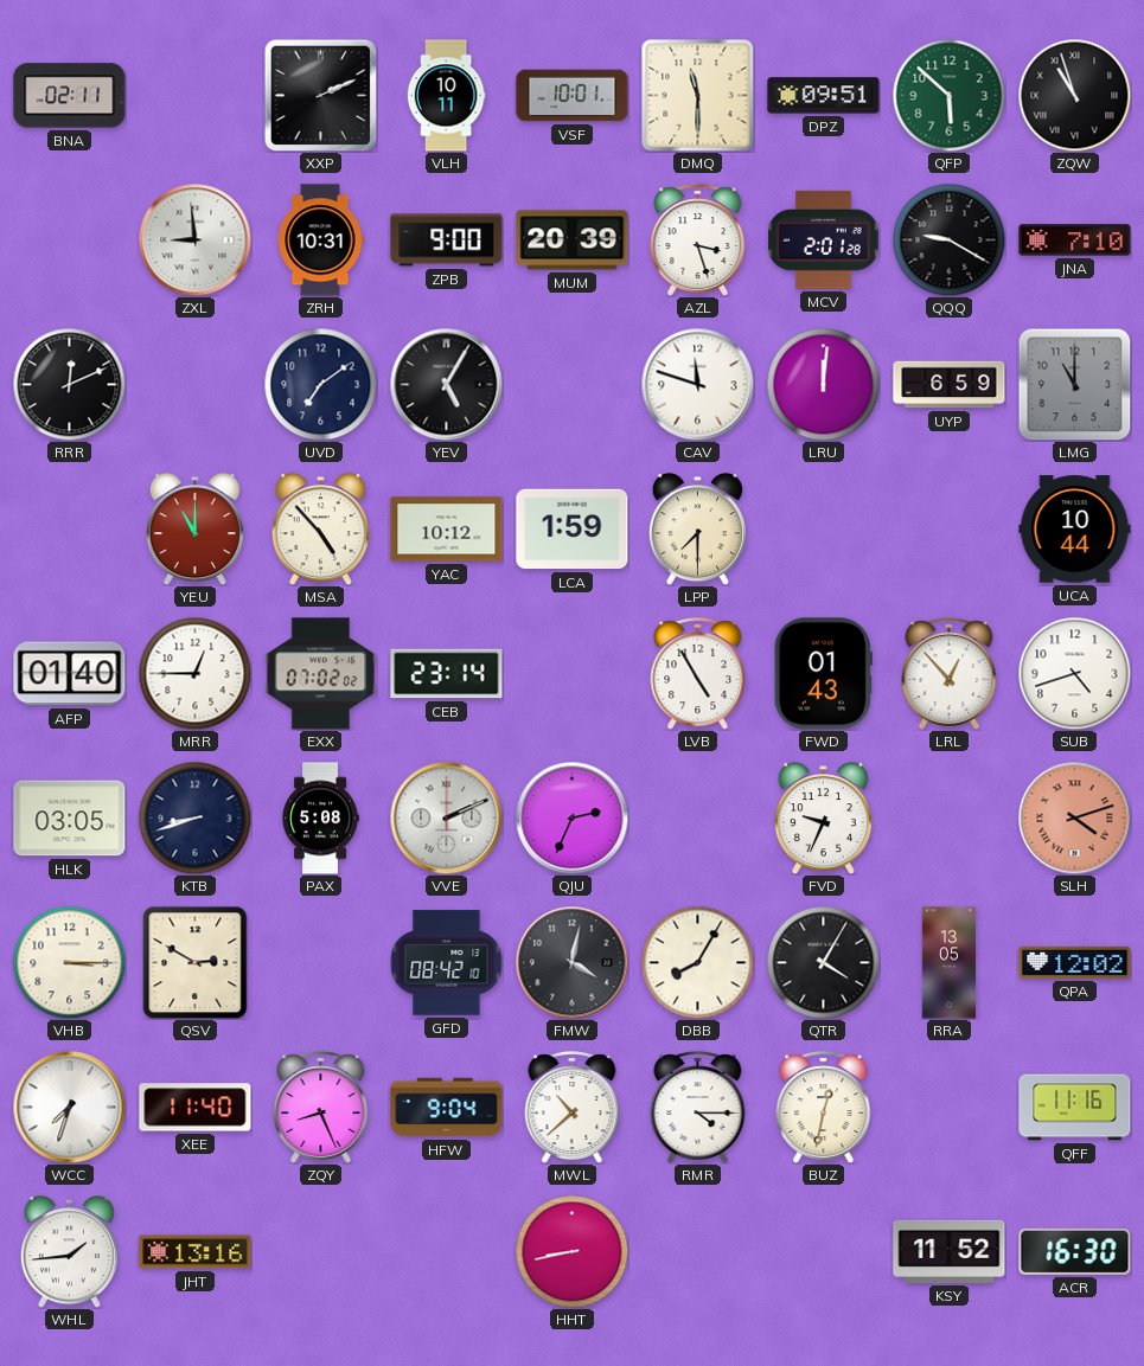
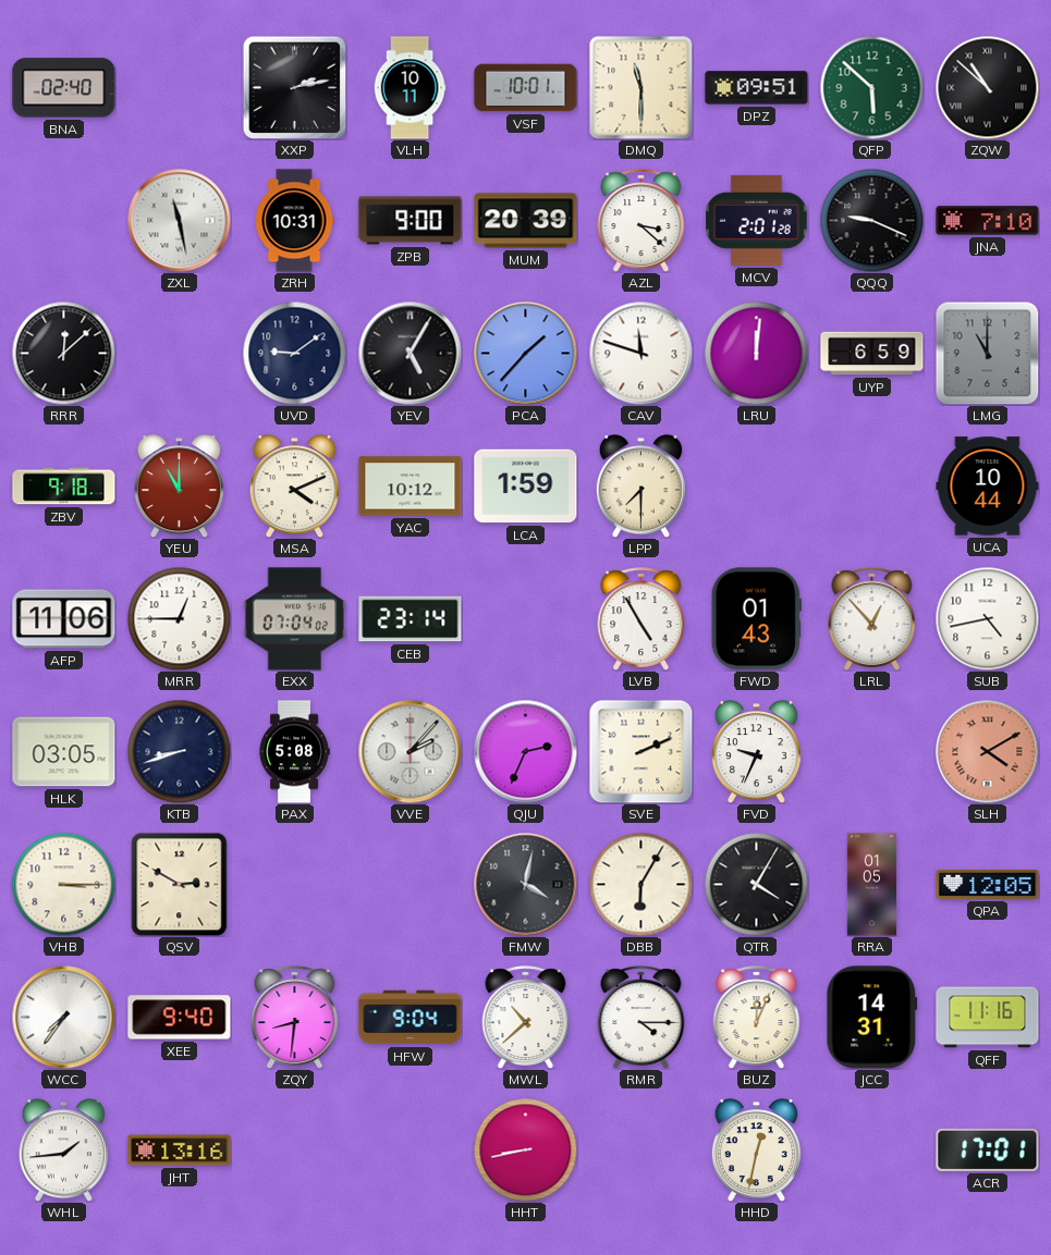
BNA: 02:11 -> 02:40
XXP: 2:11 -> 2:13
ZQW: 10:57 -> 10:52
ZXL: 8:59 -> 11:28
AZL: 3:27 -> 3:22
QQQ: 9:20 -> 9:19
RRR: 12:11 -> 12:08
UVD: 7:09 -> 9:09
PCA: none -> 1:37
ZBV: none -> 9:18
MSA: 4:53 -> 4:11
AFP: 01:40 -> 11:06
EXX: 07:02 -> 07:04
SUB: 4:42 -> 4:43
VVE: 2:11 -> 2:07
SVE: none -> 2:11
SLH: 4:12 -> 4:10
GFD: 08:42 -> none
DBB: 8:05 -> 6:05
RRA: 13:05 -> 01:05
QPA: 12:02 -> 12:05
WCC: 7:33 -> 7:36
XEE: 11:40 -> 9:40
ZQY: 8:26 -> 8:31
BUZ: 12:32 -> 12:04
JCC: none -> 14:31
HHD: none -> 12:32
KSY: 11:52 -> none
ACR: 16:30 -> 17:01
